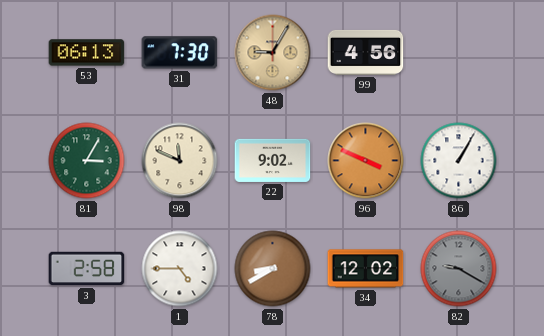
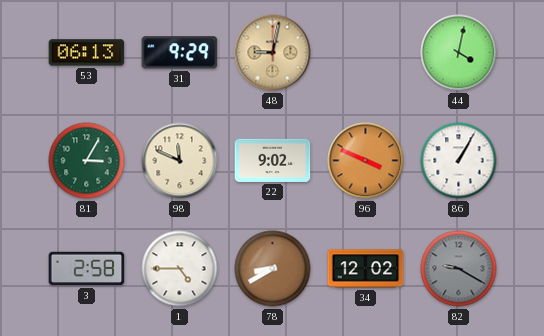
31: 7:30 -> 9:29
48: 9:05 -> 9:02
99: 4:56 -> none
44: none -> 4:02
